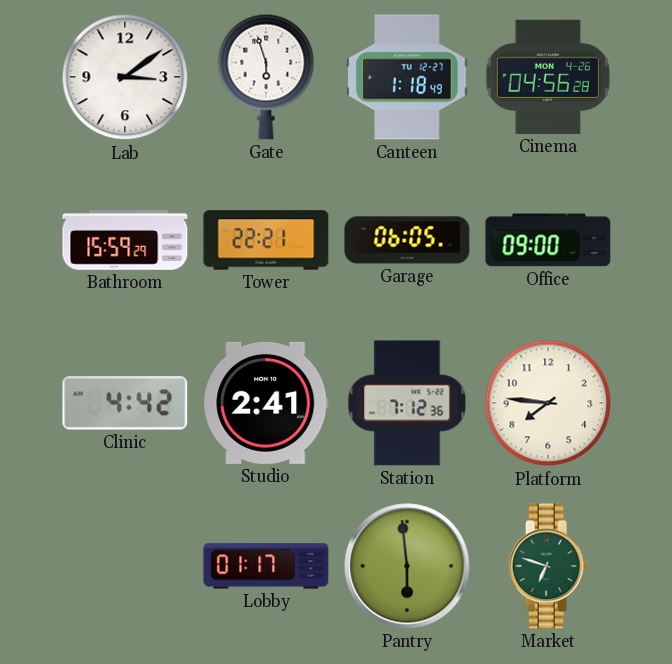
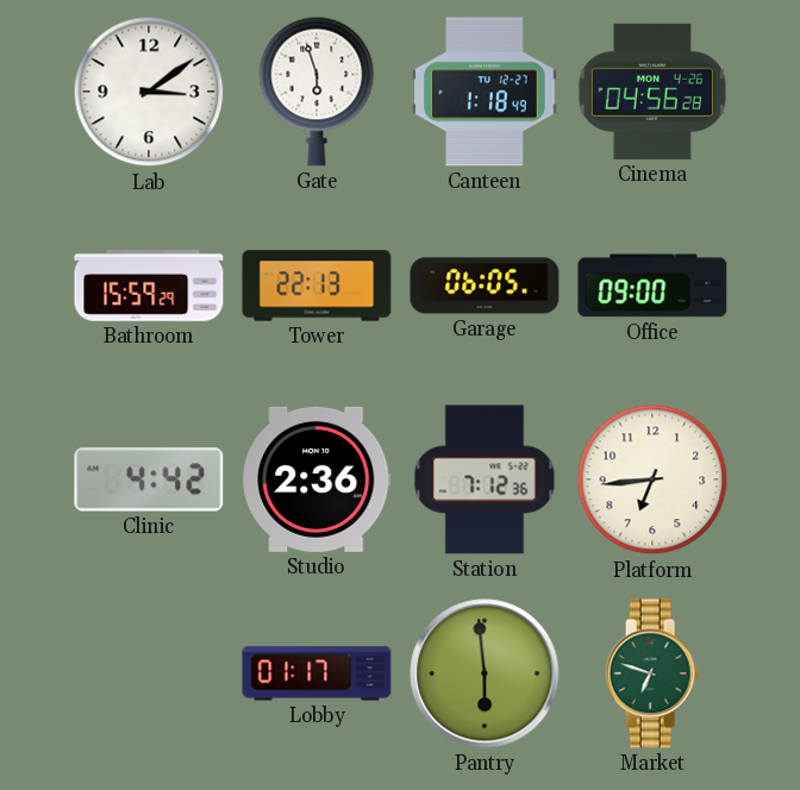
Tower: 22:21 -> 22:13
Studio: 2:41 -> 2:36
Platform: 7:46 -> 6:44
